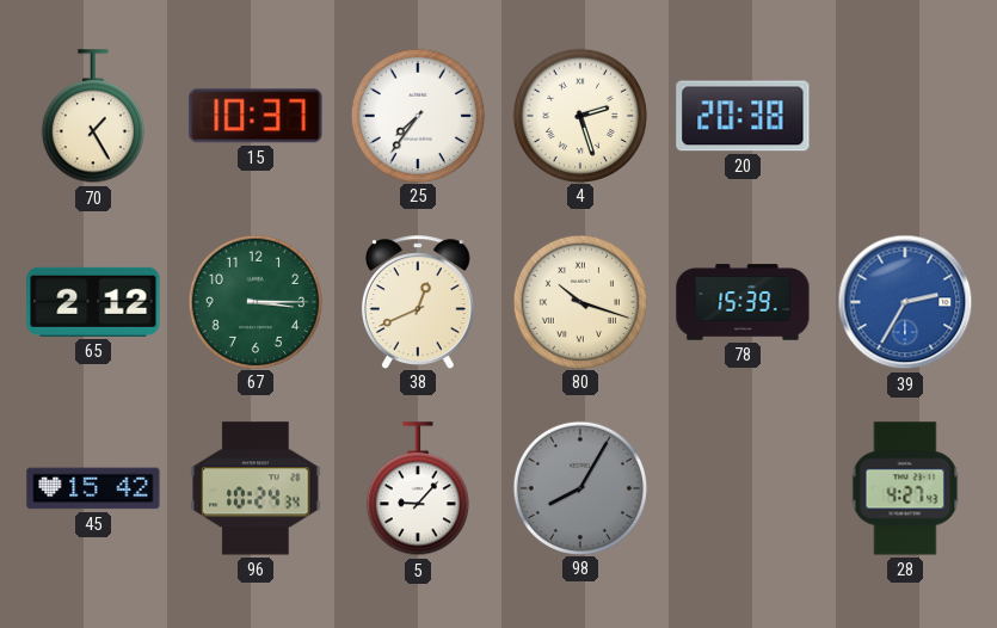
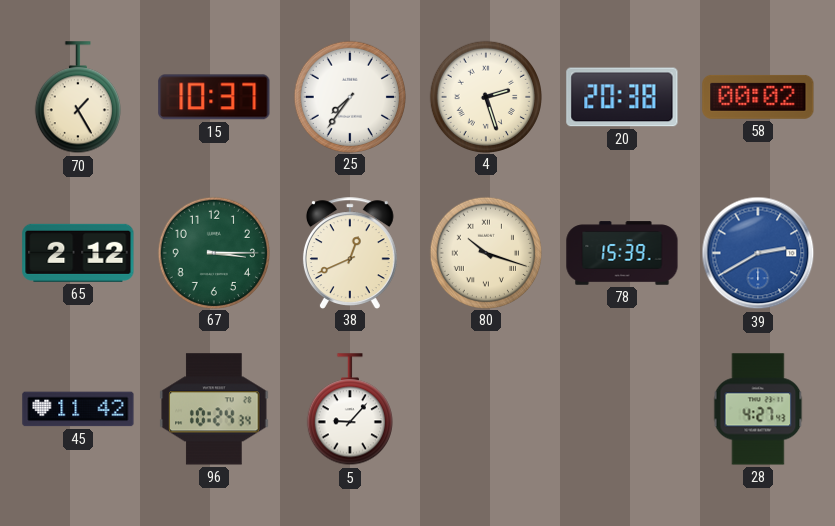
58: none -> 00:02
39: 2:35 -> 2:40
45: 15:42 -> 11:42
98: 8:05 -> none
